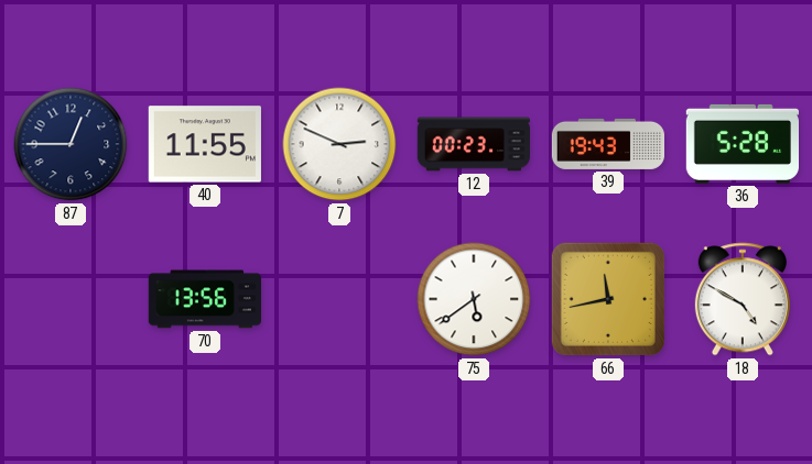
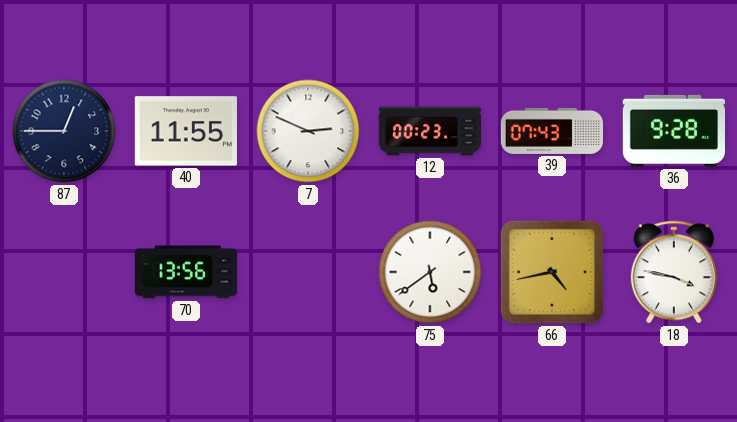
39: 19:43 -> 07:43
36: 5:28 -> 9:28
66: 11:43 -> 4:43
18: 4:50 -> 3:47
